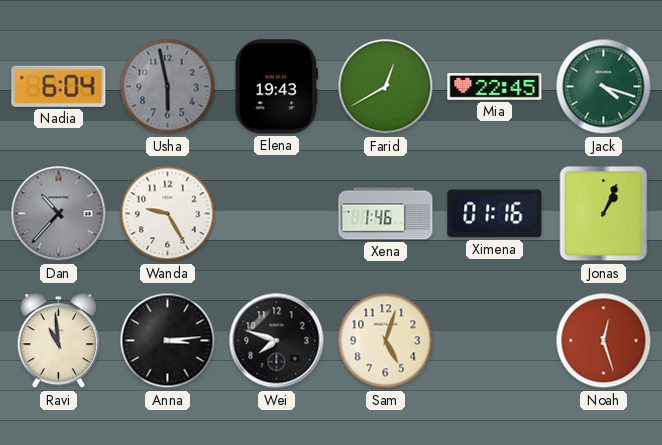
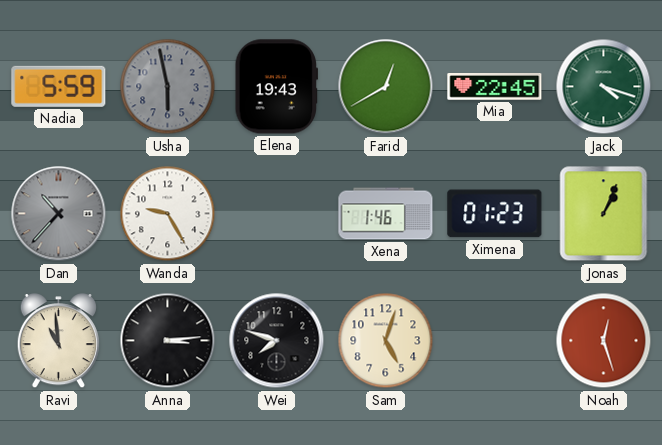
Nadia: 6:04 -> 5:59
Ximena: 01:16 -> 01:23
